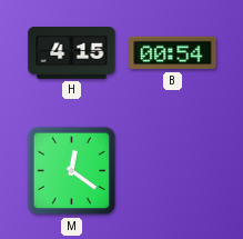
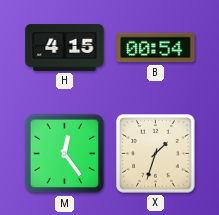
M: 12:21 -> 12:24
X: none -> 1:33
